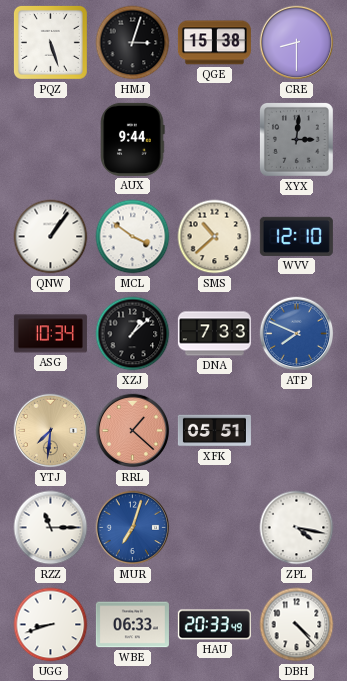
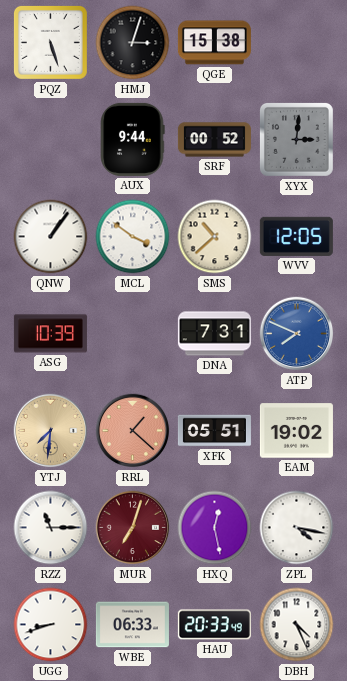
CRE: 8:30 -> none
SRF: none -> 00:52
WVV: 12:10 -> 12:05
ASG: 10:34 -> 10:39
XZJ: 1:08 -> none
DNA: 7:33 -> 7:31
EAM: none -> 19:02
MUR dial: blue -> burgundy
HXQ: none -> 12:28
DBH: 4:23 -> 4:26
